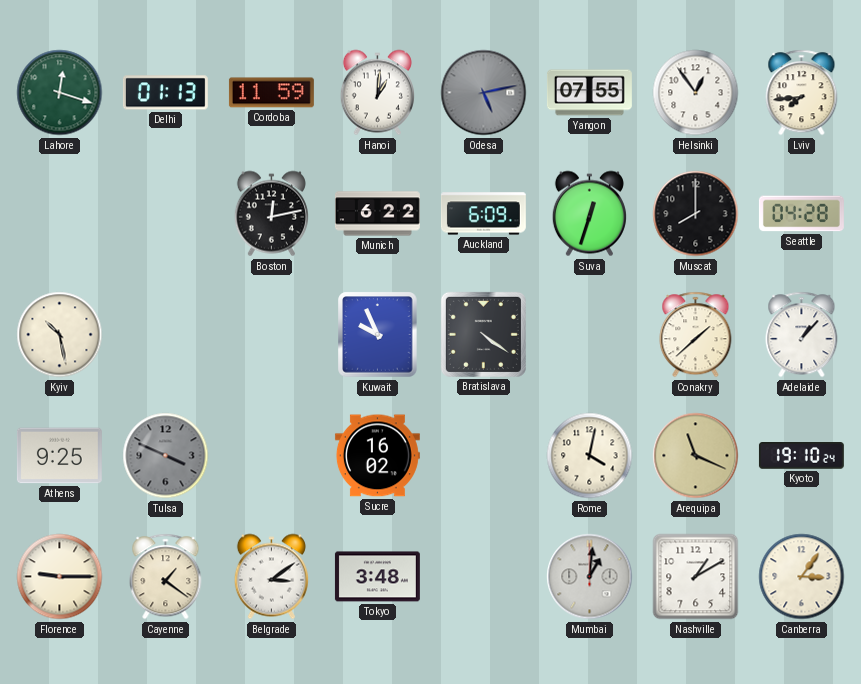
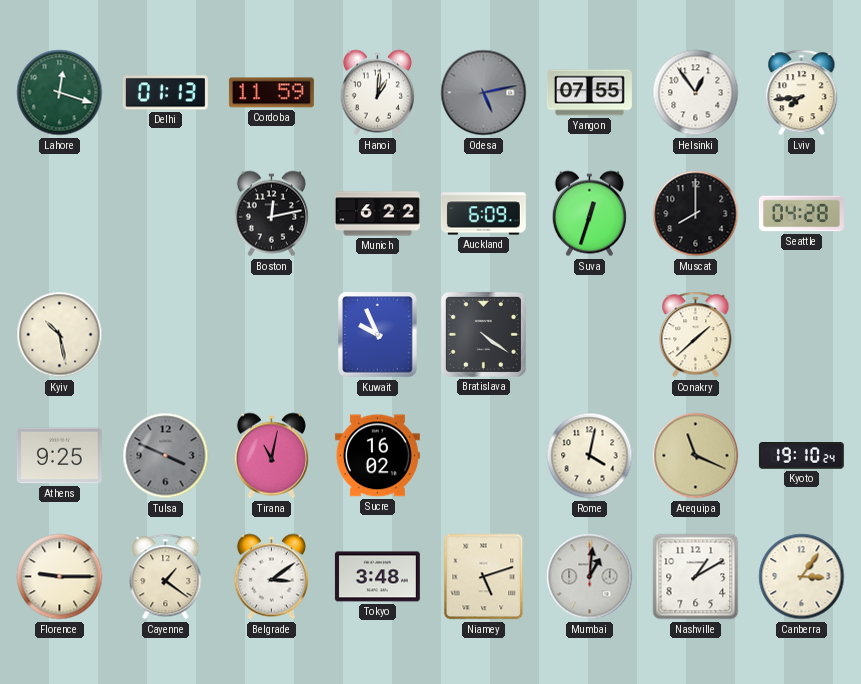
Adelaide: 1:07 -> none
Tirana: none -> 11:02
Niamey: none -> 5:12
